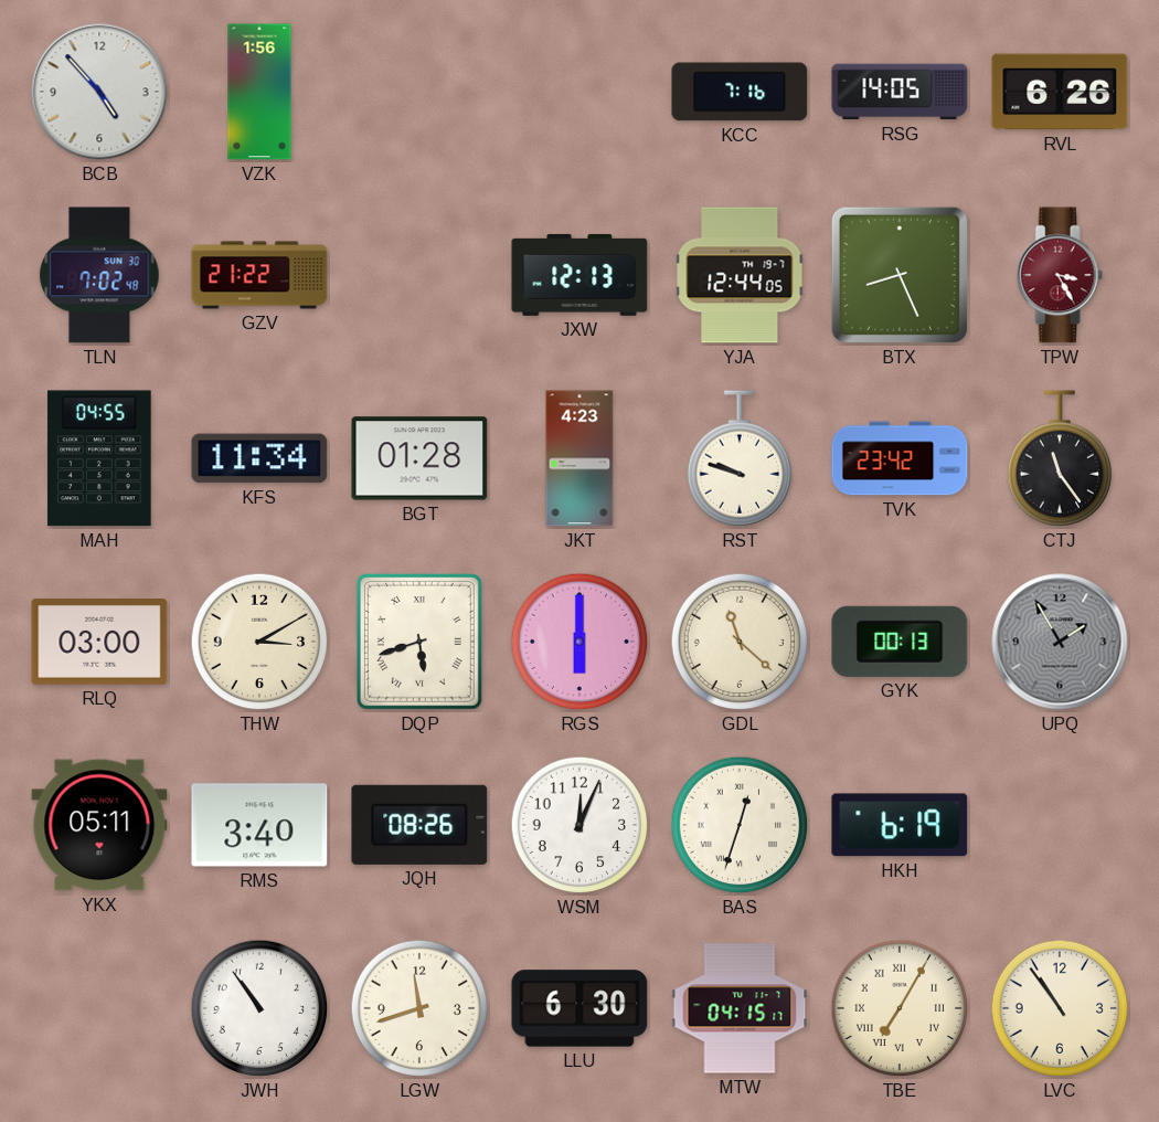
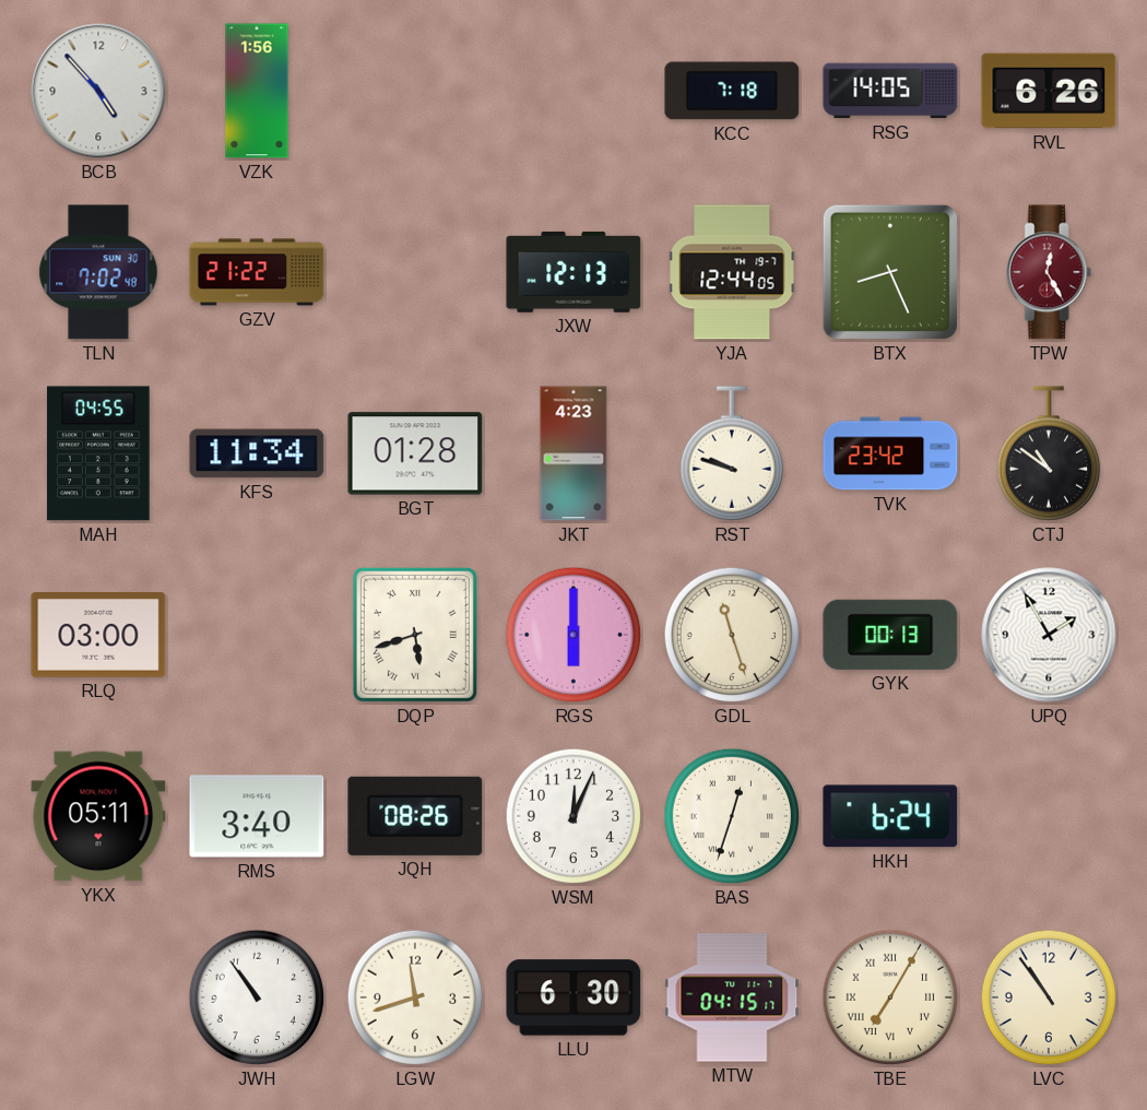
KCC: 7:16 -> 7:18
TPW: 3:25 -> 12:25
CTJ: 11:24 -> 10:51
THW: 3:10 -> none
GDL: 11:22 -> 11:27
UPQ dial: grey -> white
HKH: 6:19 -> 6:24
